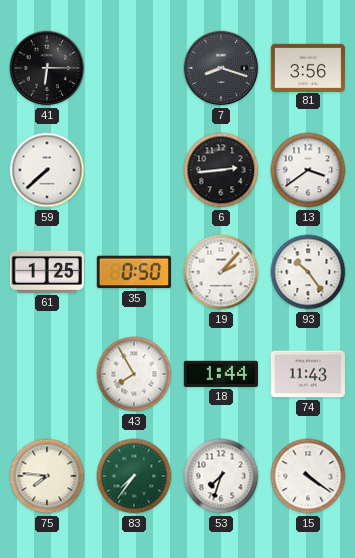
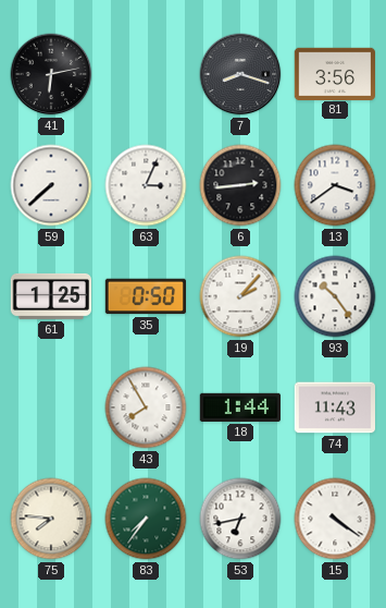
41: 6:15 -> 6:13
63: none -> 3:04
53: 7:33 -> 6:43
